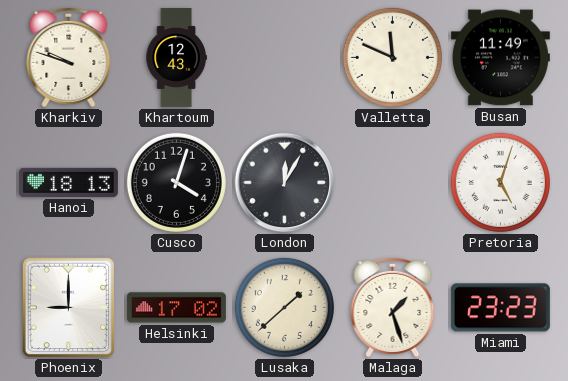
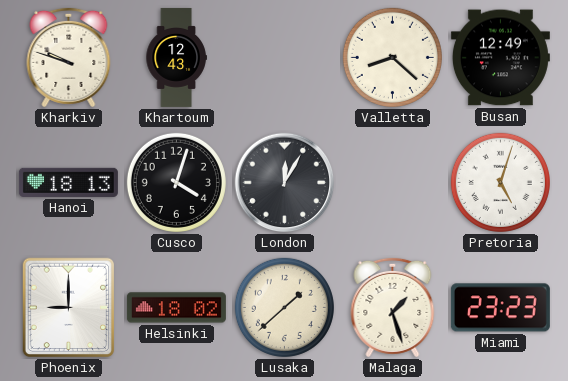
Valletta: 11:49 -> 8:22
Busan: 11:49 -> 12:49
Helsinki: 17:02 -> 18:02
